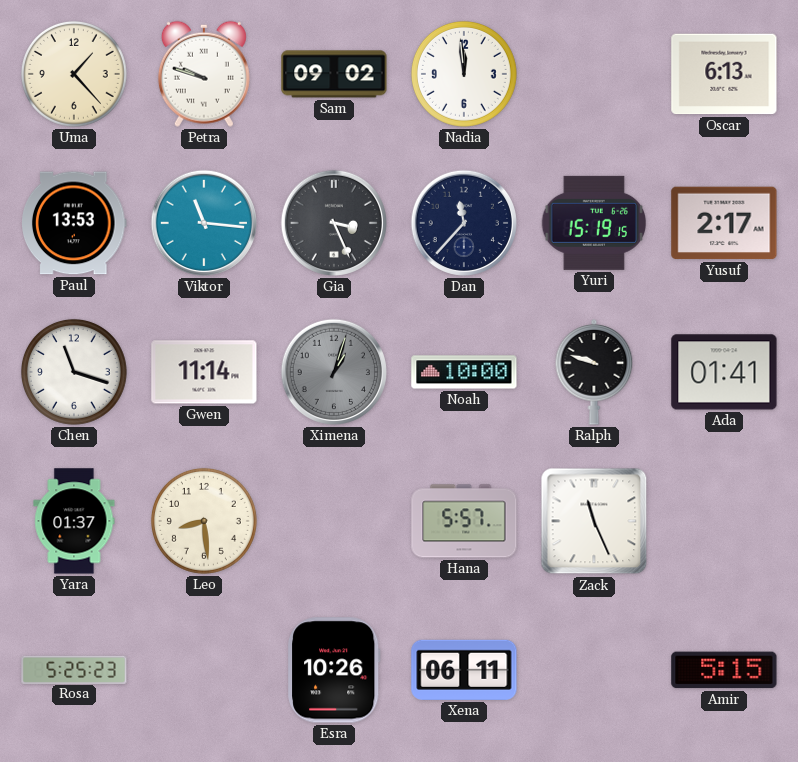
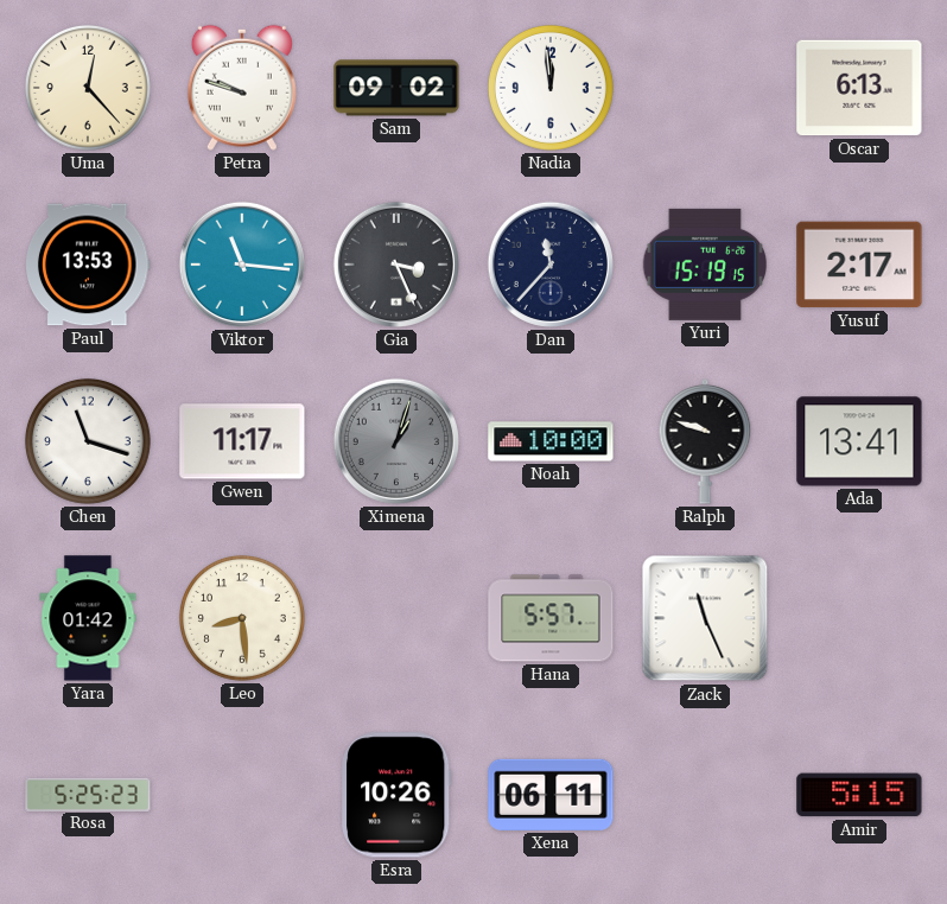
Uma: 1:23 -> 12:23
Gwen: 11:14 -> 11:17
Ada: 01:41 -> 13:41
Yara: 01:37 -> 01:42
